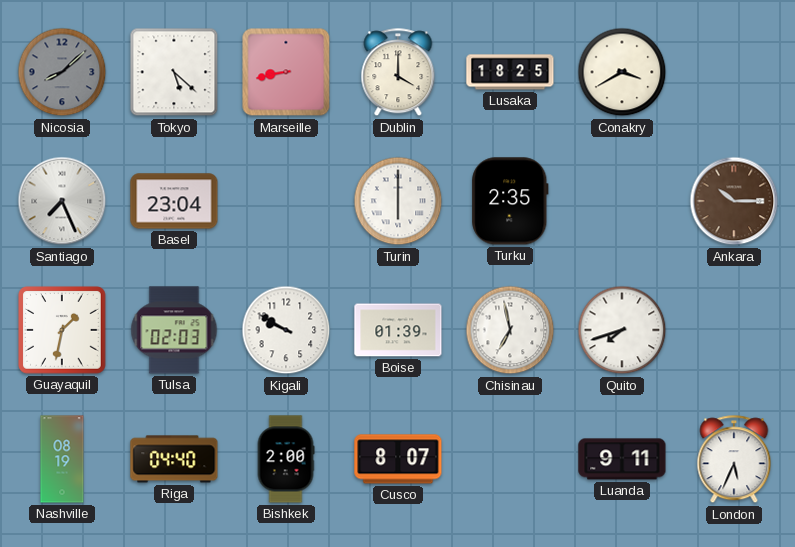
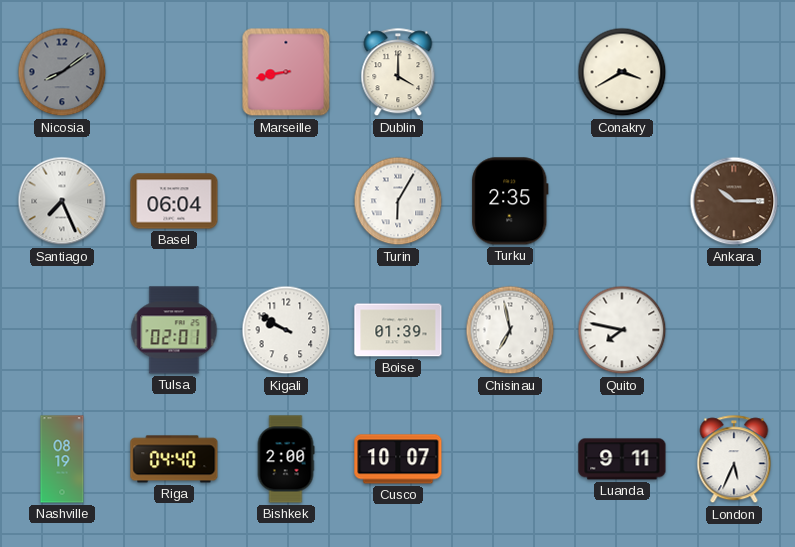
Nicosia: 8:08 -> 8:09
Tokyo: 5:22 -> none
Lusaka: 18:25 -> none
Basel: 23:04 -> 06:04
Turin: 6:00 -> 6:05
Guayaquil: 1:32 -> none
Tulsa: 02:03 -> 02:01
Quito: 7:42 -> 7:47
Cusco: 8:07 -> 10:07
